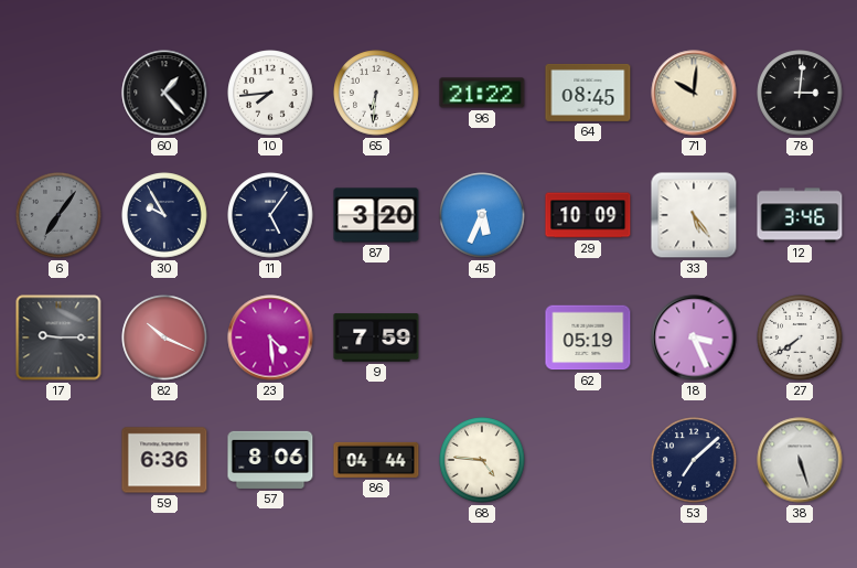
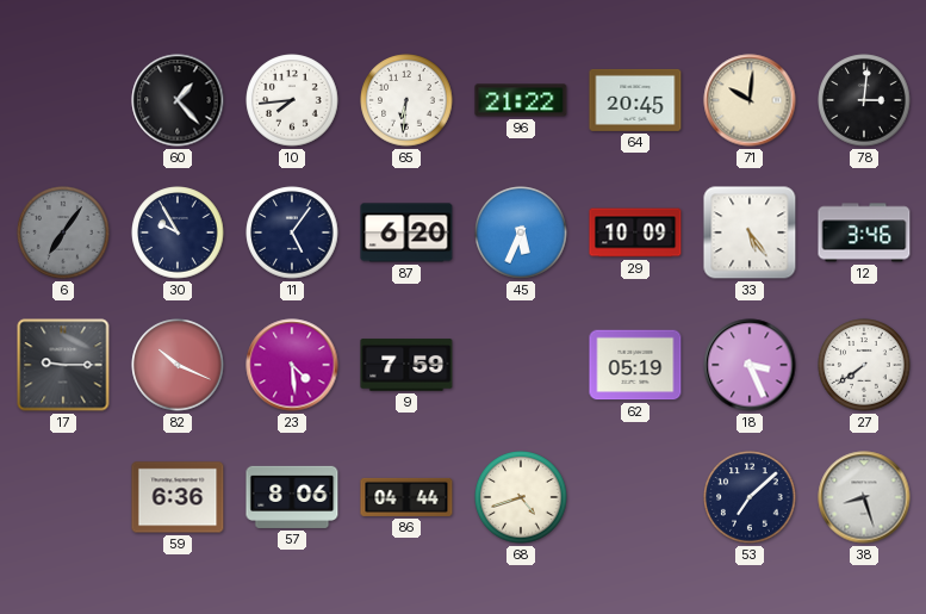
64: 08:45 -> 20:45
87: 3:20 -> 6:20
68: 4:46 -> 4:42
38: 5:27 -> 8:27
